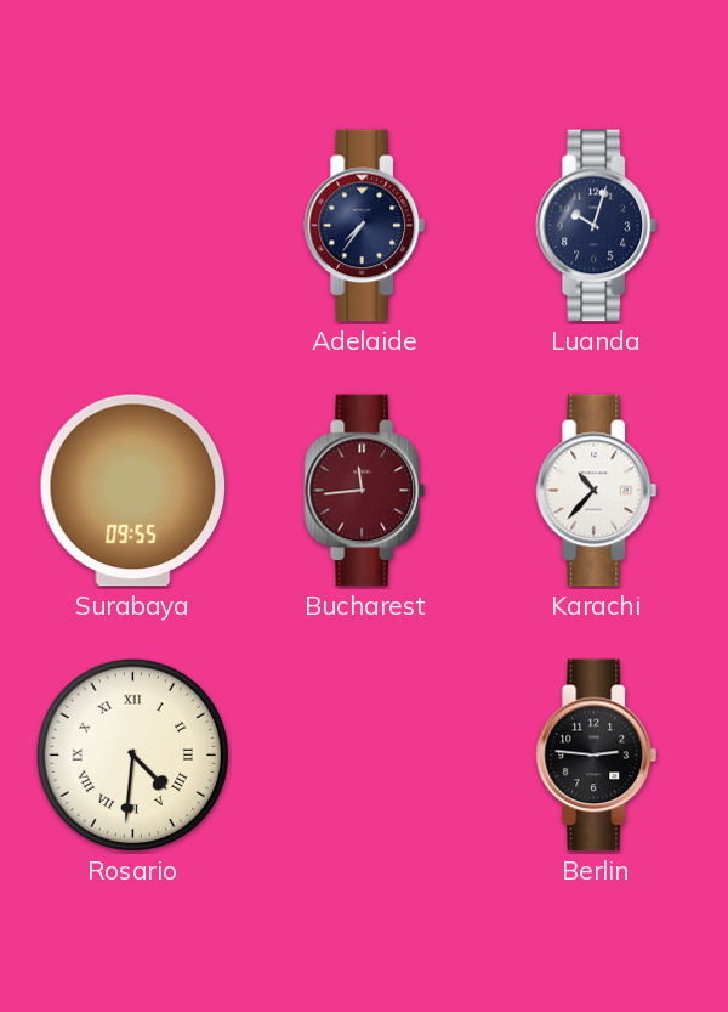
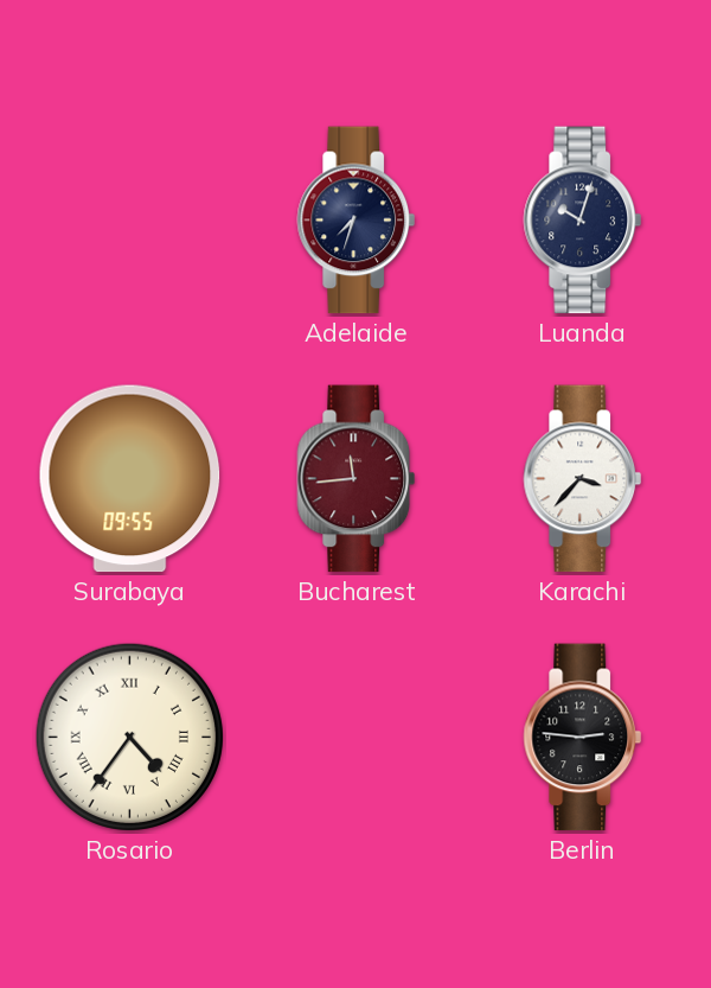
Adelaide: 7:36 -> 7:33
Karachi: 10:37 -> 3:37
Rosario: 4:31 -> 4:36
